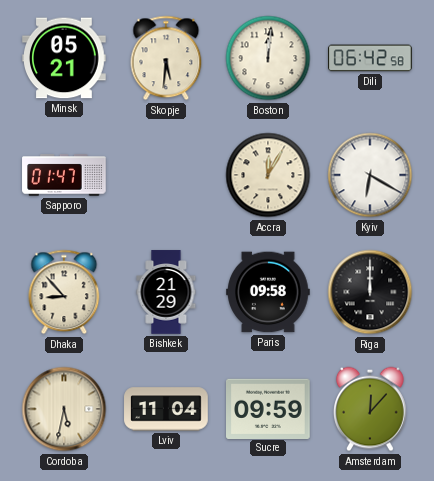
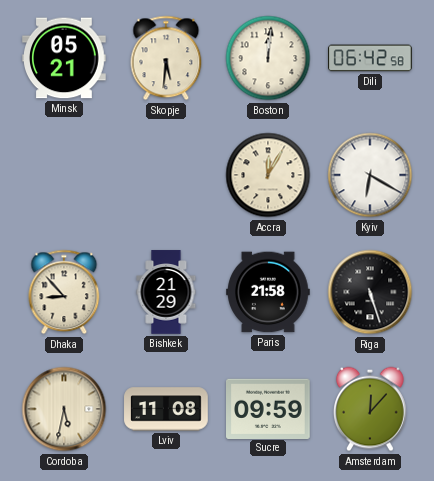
Sapporo: 01:47 -> none
Paris: 09:58 -> 21:58
Riga: 12:00 -> 5:27
Lviv: 11:04 -> 11:08
